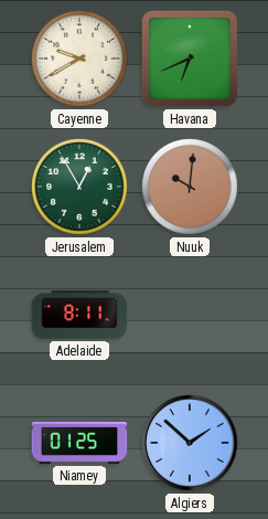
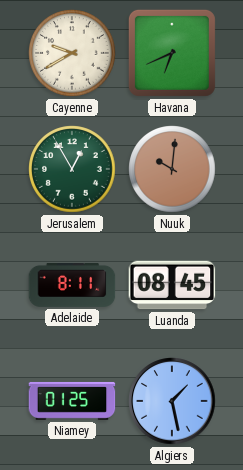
Luanda: none -> 08:45
Algiers: 1:52 -> 1:28
